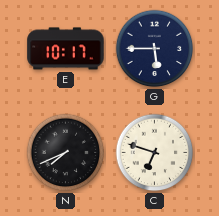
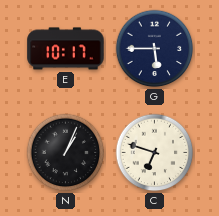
N: 7:41 -> 1:04
